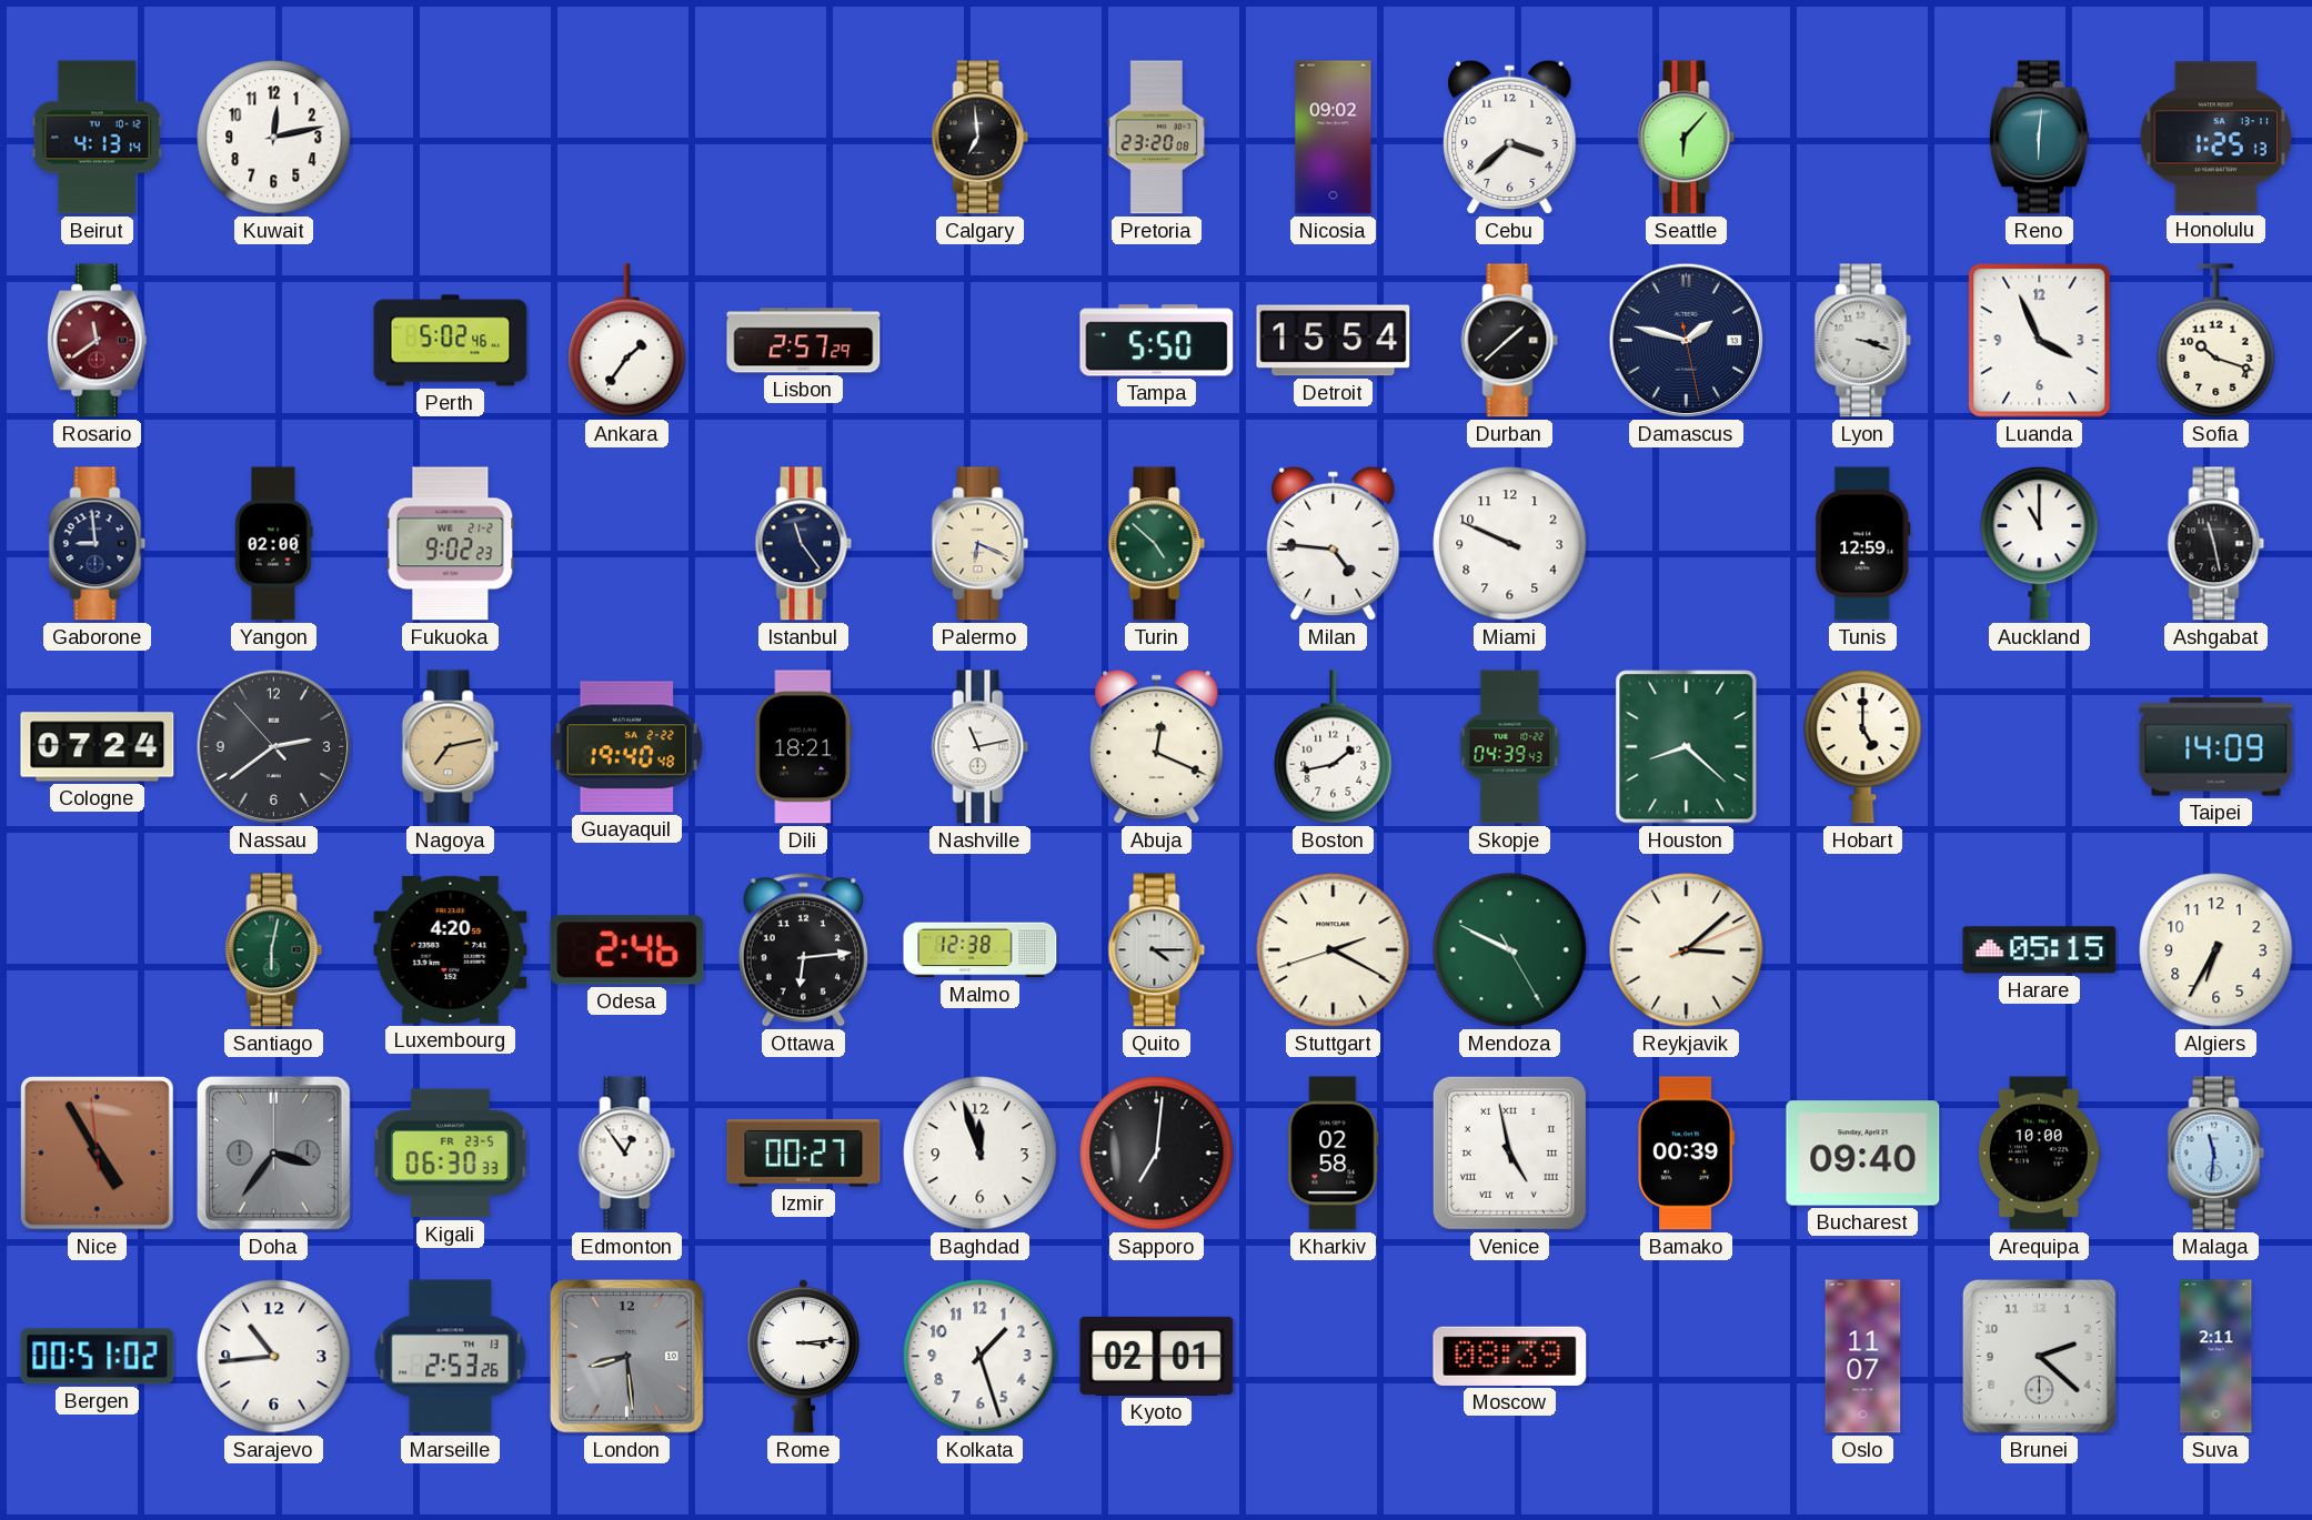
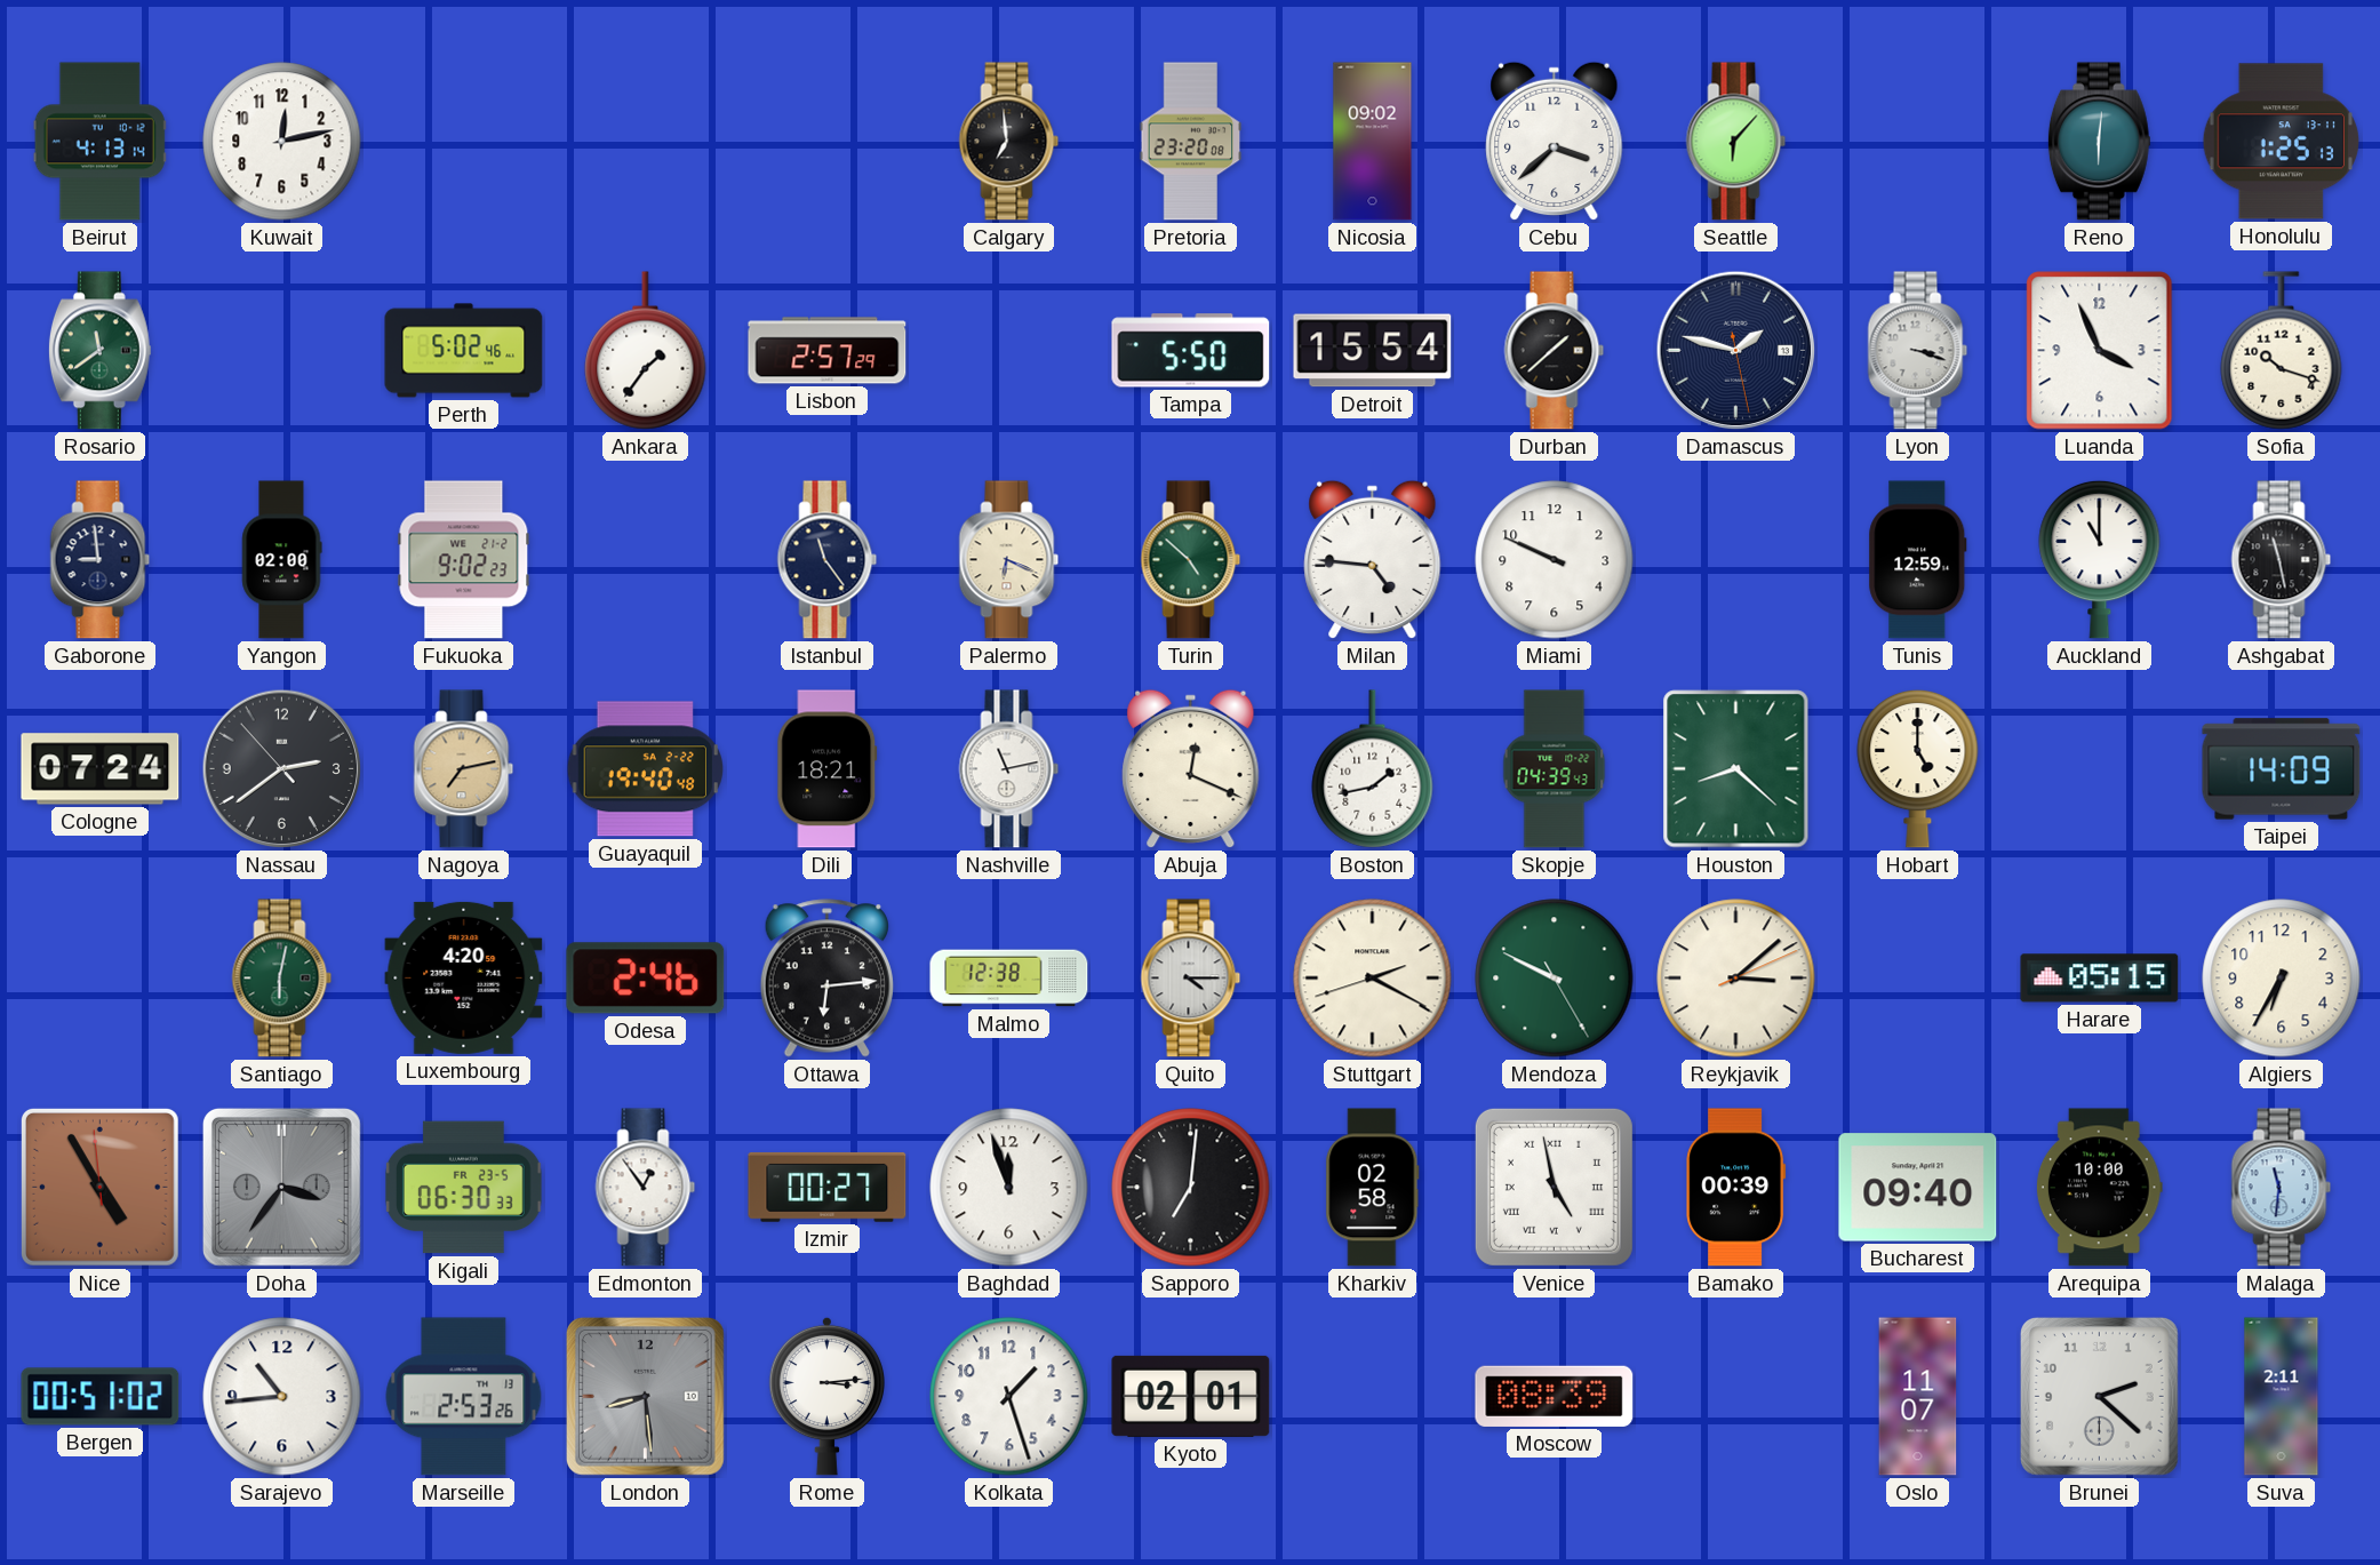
Rosario dial: burgundy -> green
